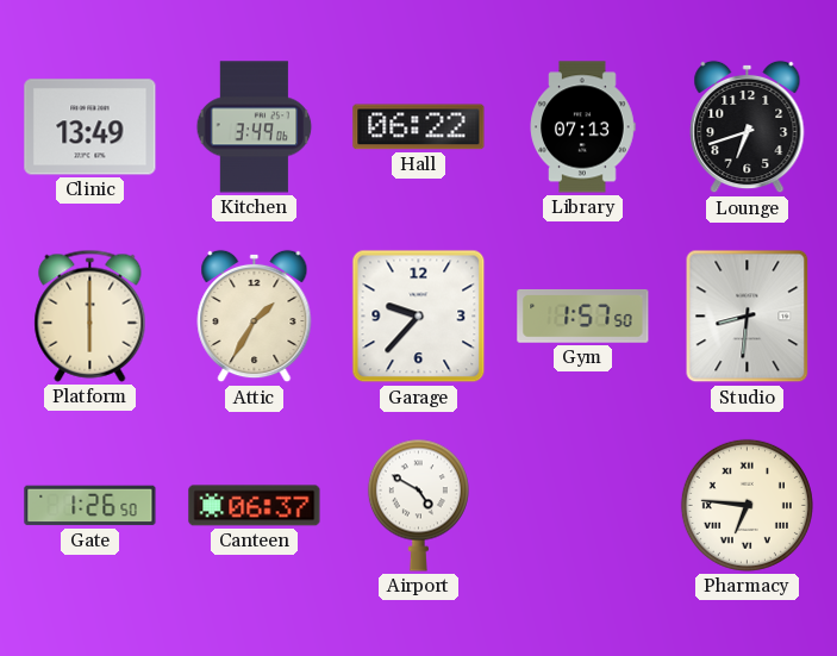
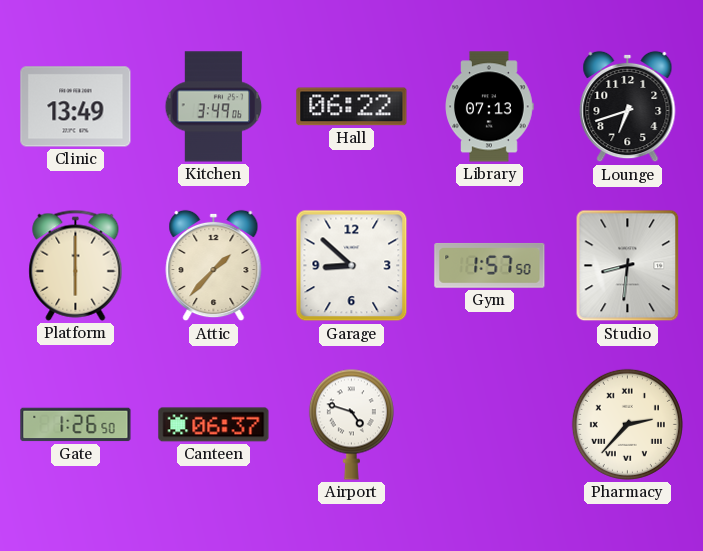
Attic: 1:35 -> 1:37
Garage: 9:37 -> 8:52
Airport: 4:50 -> 4:48
Pharmacy: 6:46 -> 2:37
